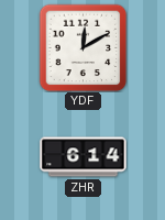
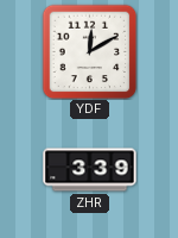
ZHR: 6:14 -> 3:39
